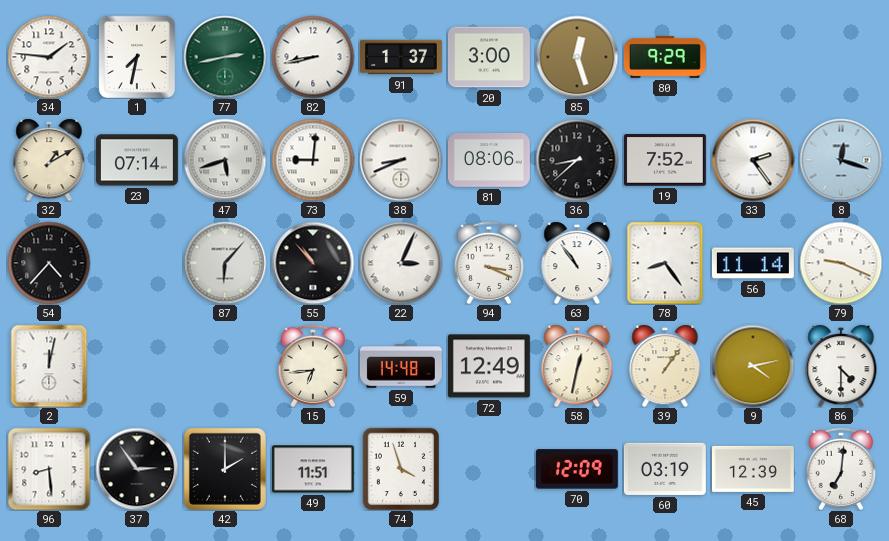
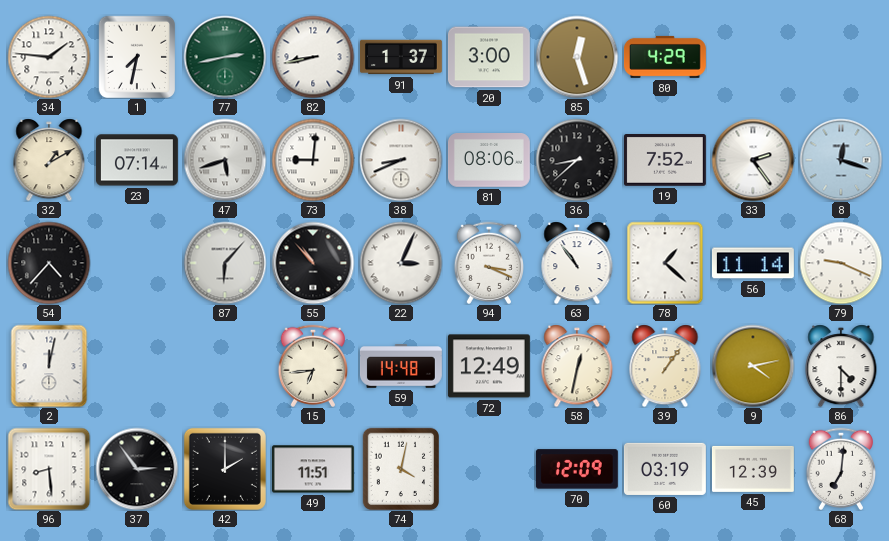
80: 9:29 -> 4:29
78: 8:24 -> 1:22
74: 3:57 -> 4:02
